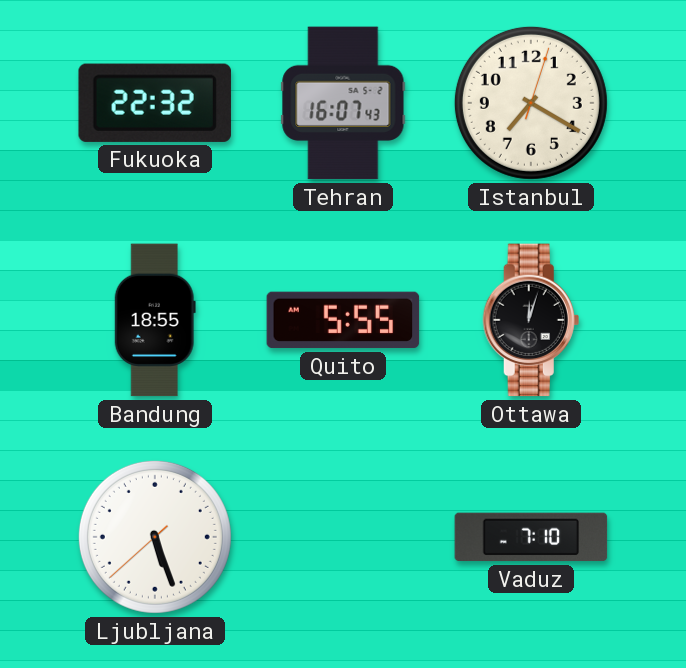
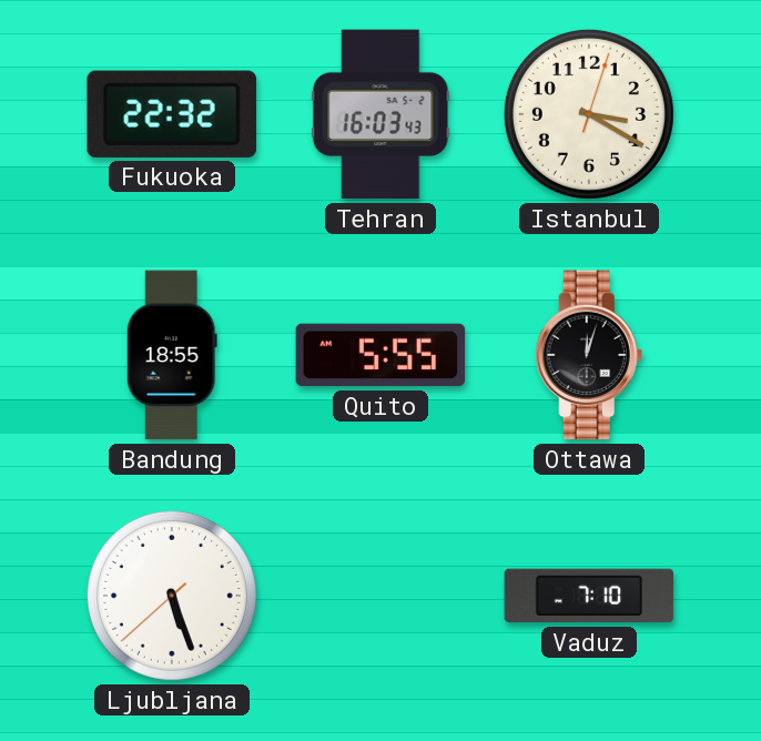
Tehran: 16:07 -> 16:03
Istanbul: 7:20 -> 3:20
